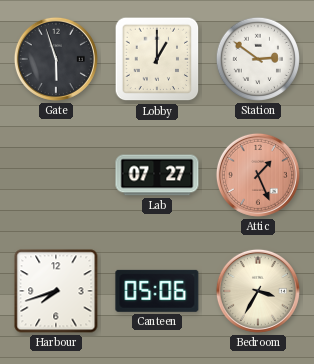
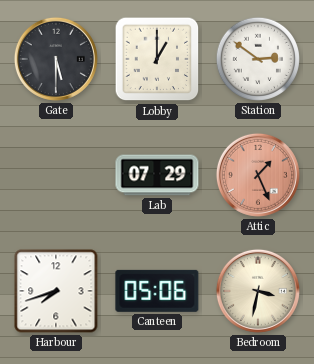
Gate: 5:57 -> 5:30
Lab: 07:27 -> 07:29
Bedroom: 3:35 -> 3:32
